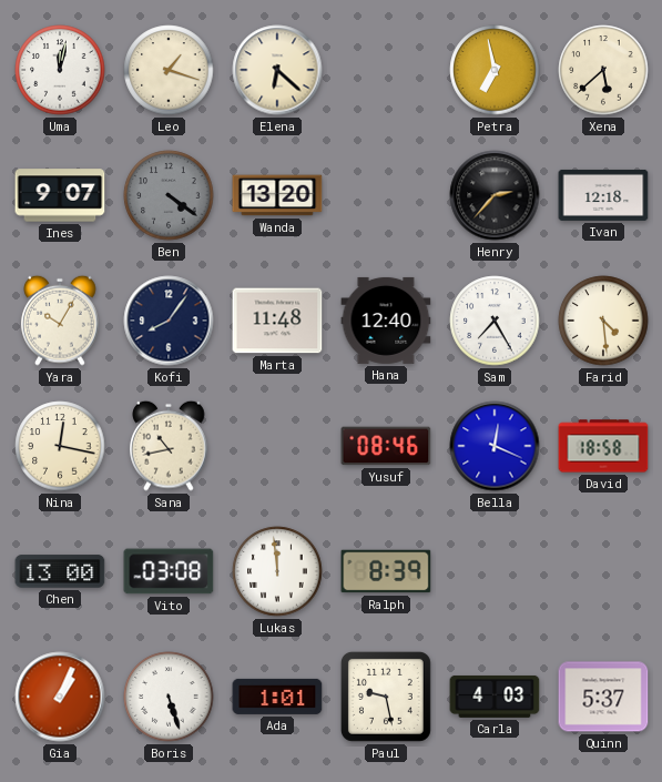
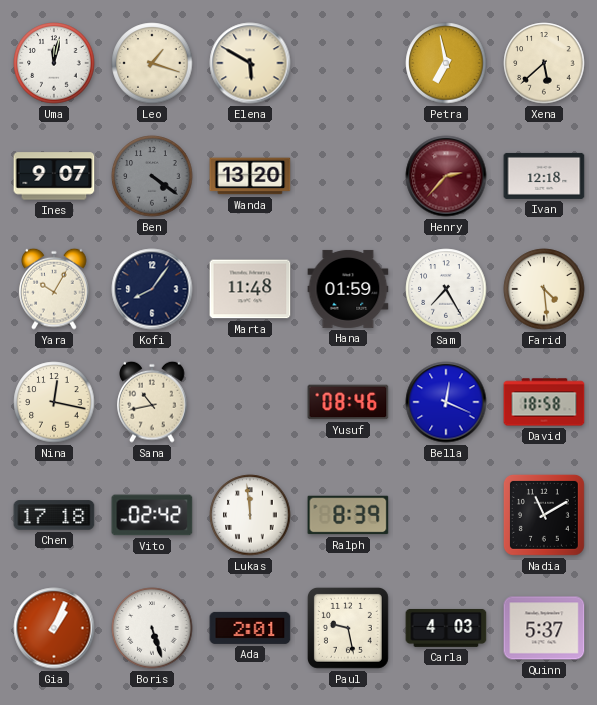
Elena: 6:22 -> 5:50
Henry dial: black -> burgundy
Hana: 12:40 -> 01:59
Chen: 13:00 -> 17:18
Vito: 03:08 -> 02:42
Nadia: none -> 11:10
Ada: 1:01 -> 2:01
